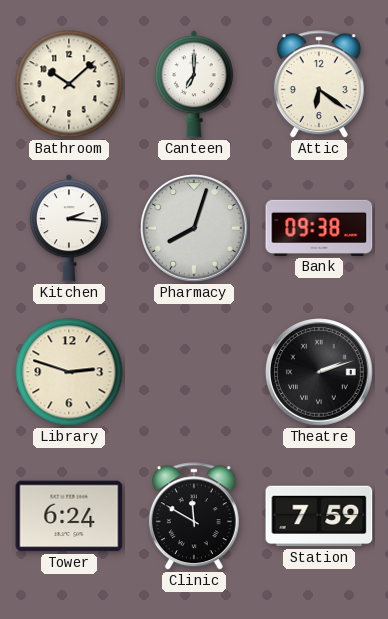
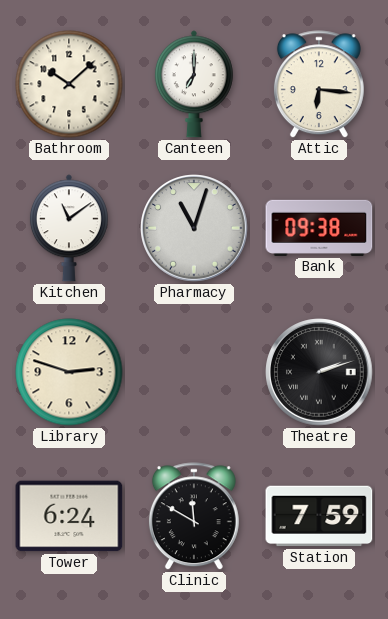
Attic: 6:21 -> 6:16
Kitchen: 2:16 -> 11:09
Pharmacy: 8:03 -> 11:03
